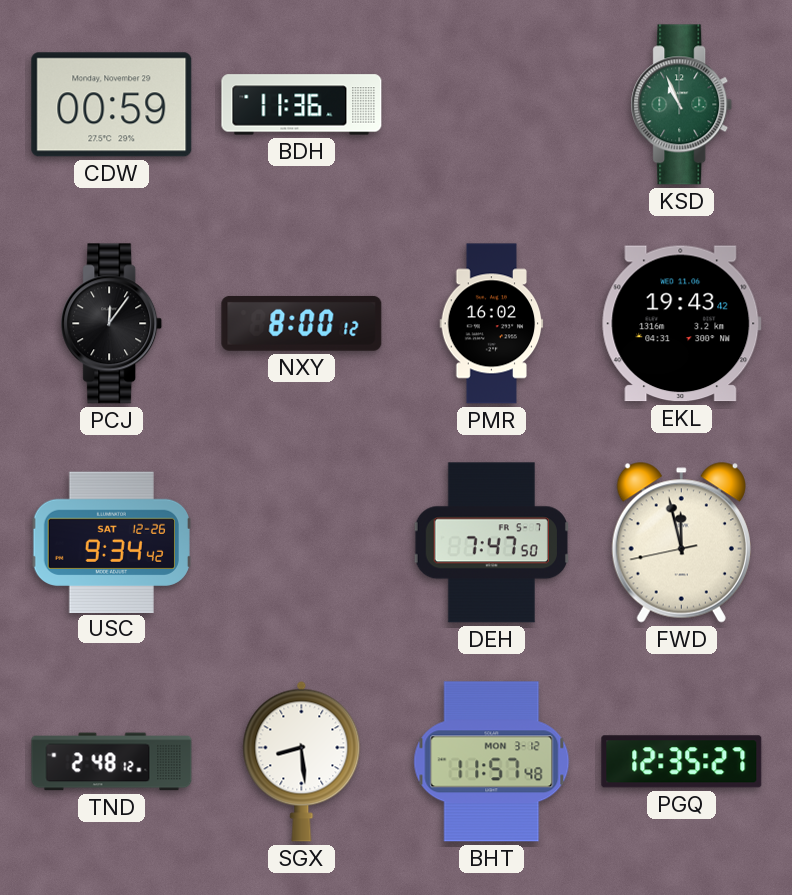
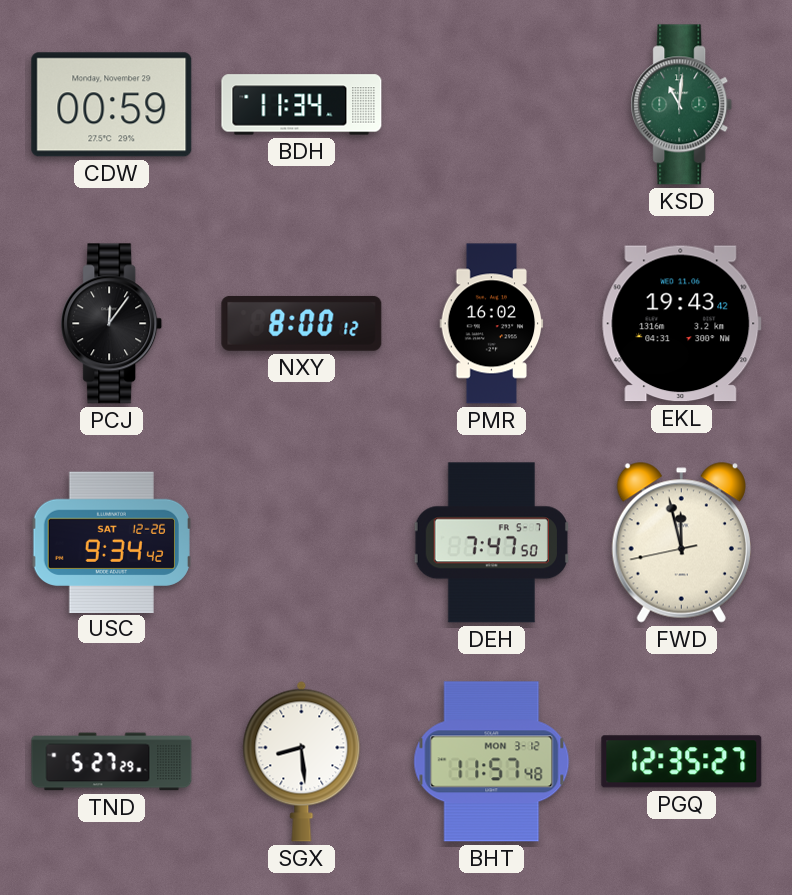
BDH: 11:36 -> 11:34
KSD: 10:56 -> 11:01
TND: 2:48 -> 5:27
